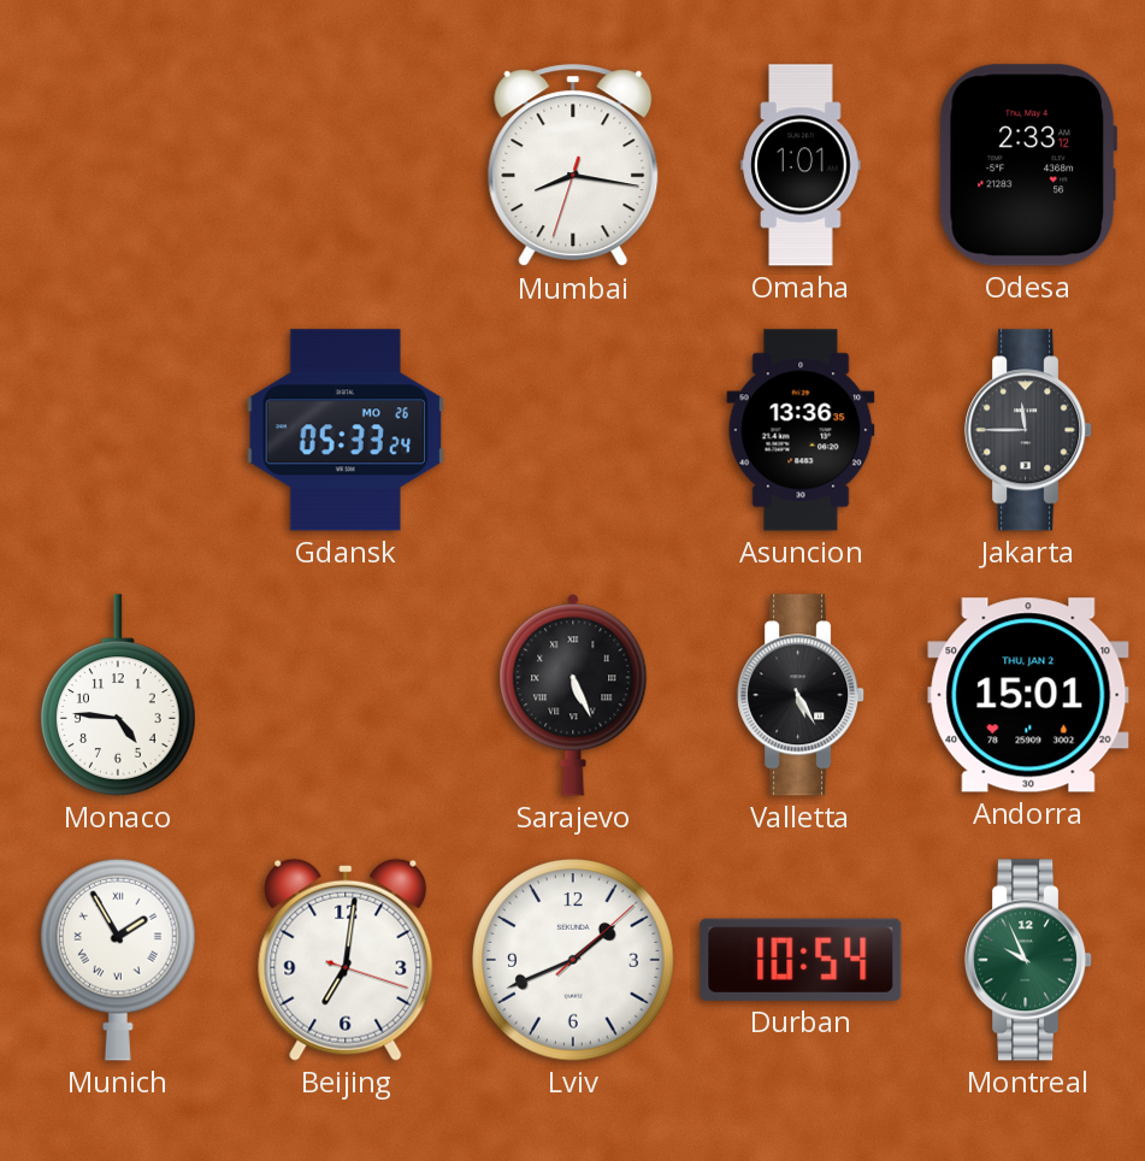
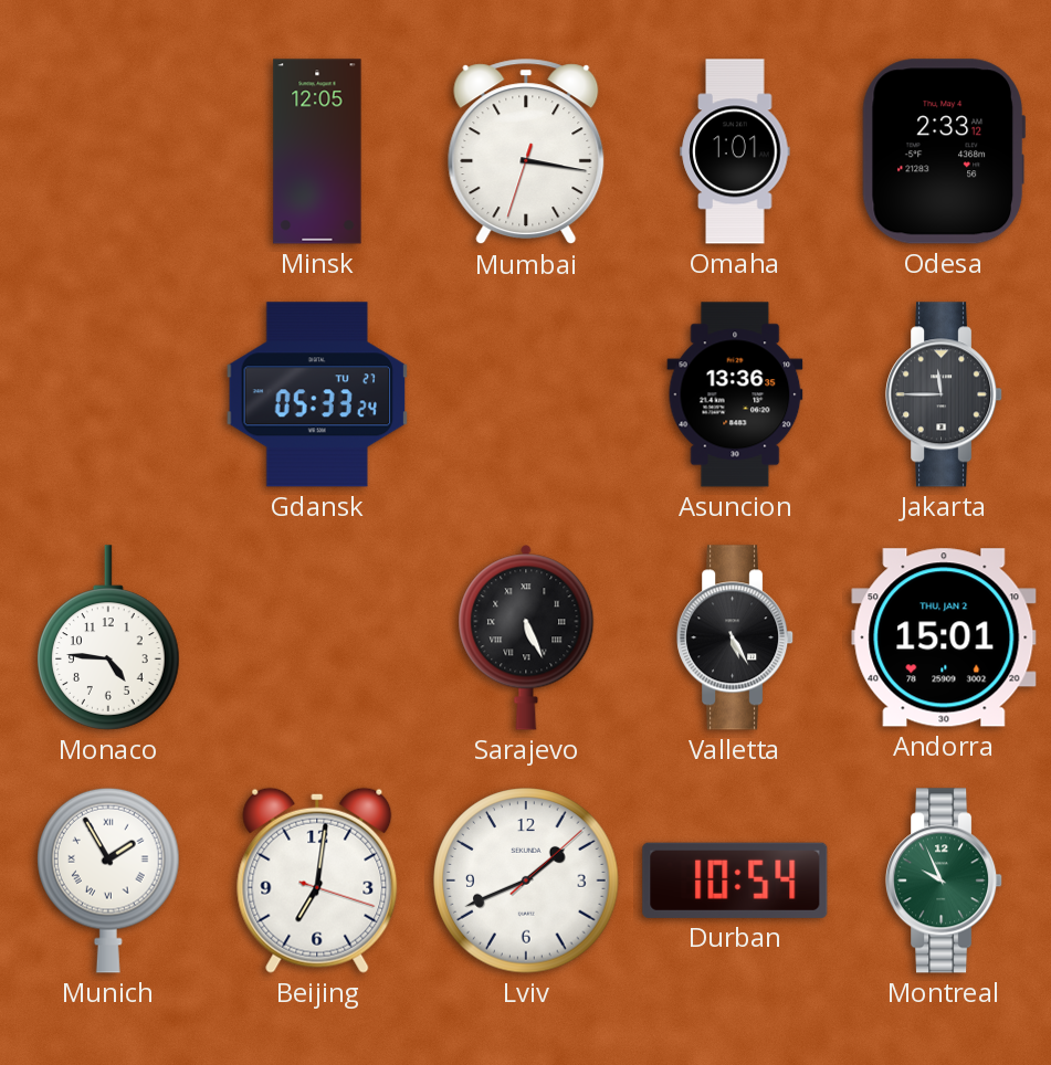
Minsk: none -> 12:05
Mumbai: 8:16 -> 3:16
Gdansk date: MO 26 -> TU 27
